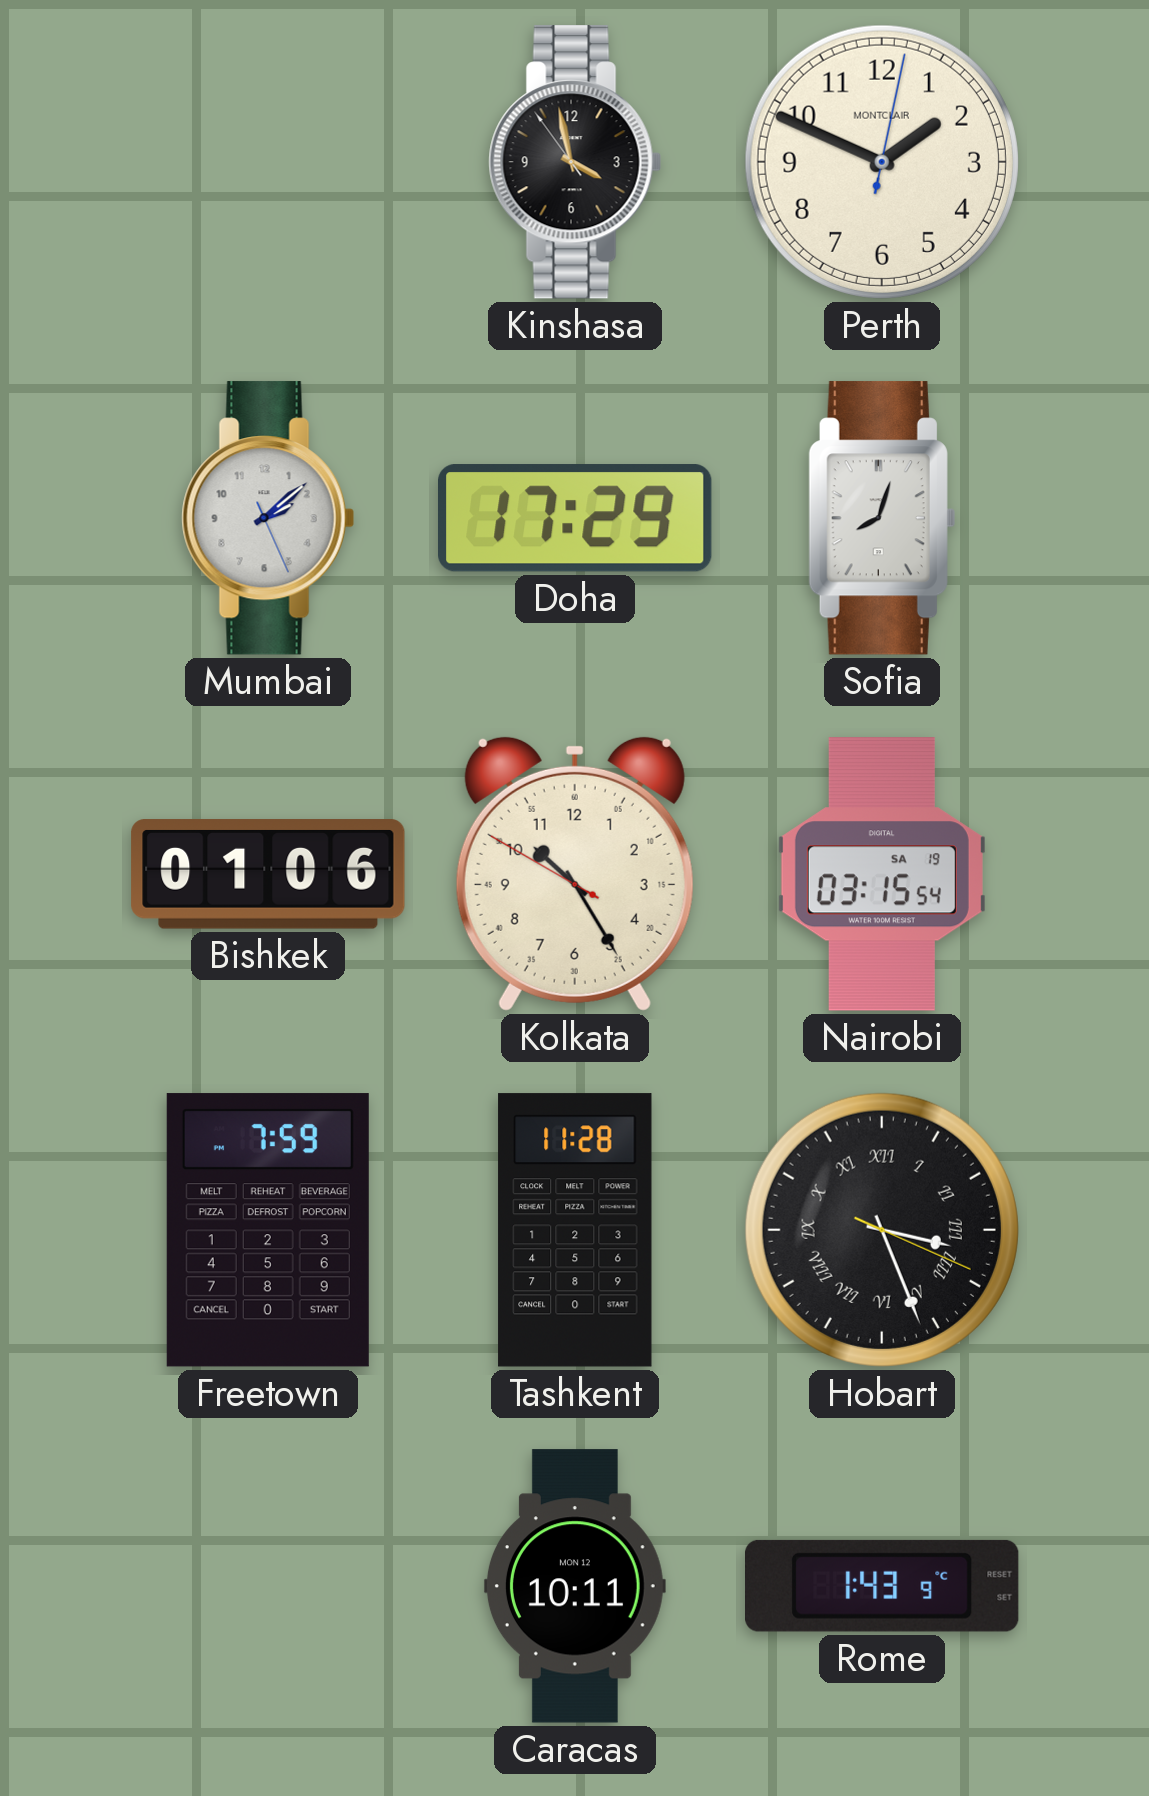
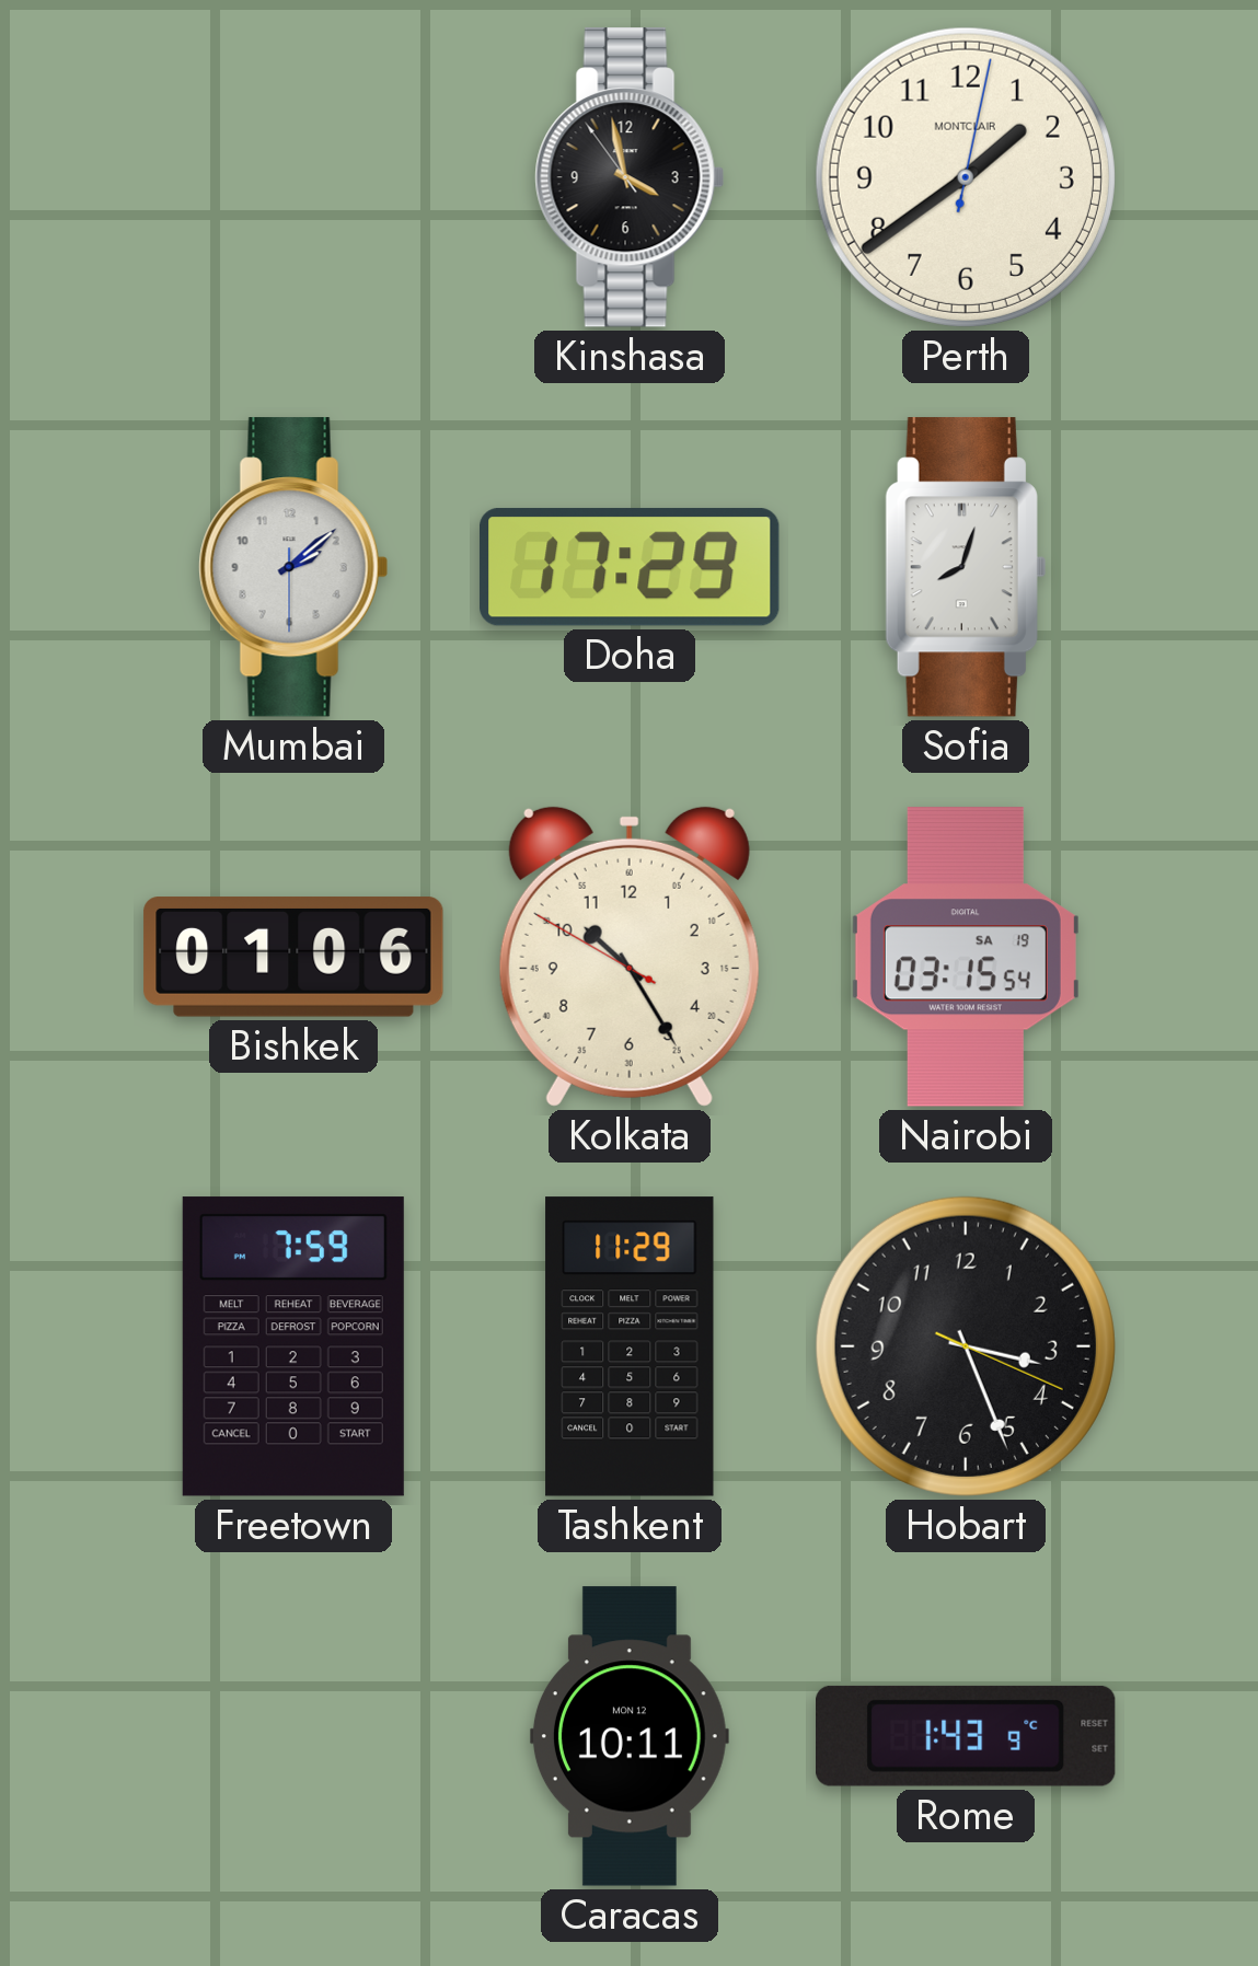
Perth: 1:49 -> 1:39
Mumbai: 2:08:26 -> 2:08:30
Tashkent: 11:28 -> 11:29
Hobart numerals: Roman -> Arabic
